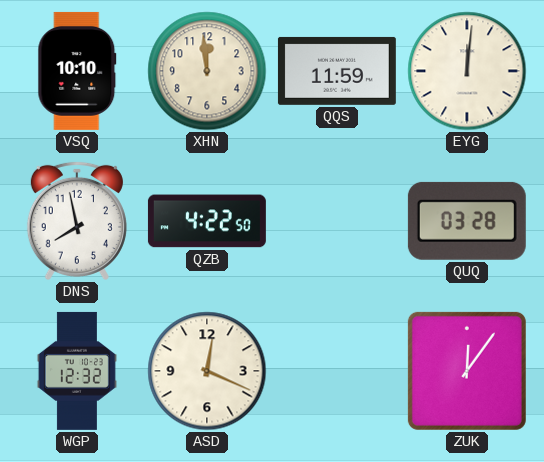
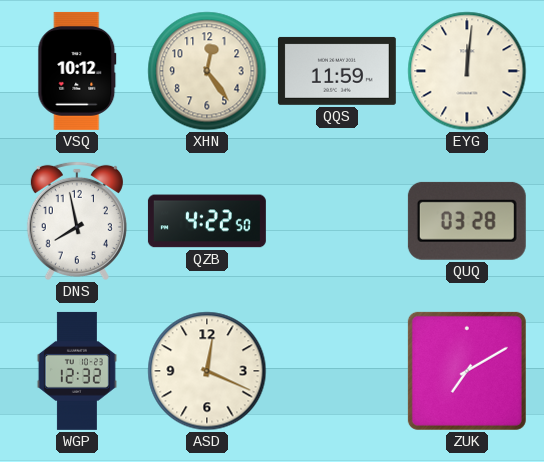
VSQ: 10:10 -> 10:12
XHN: 11:59 -> 12:24
ZUK: 12:06 -> 7:10
